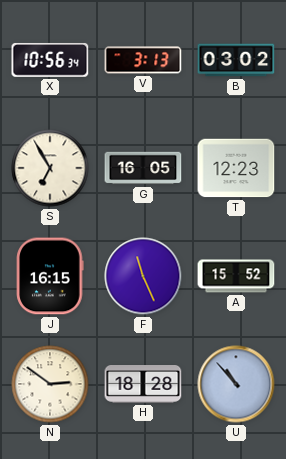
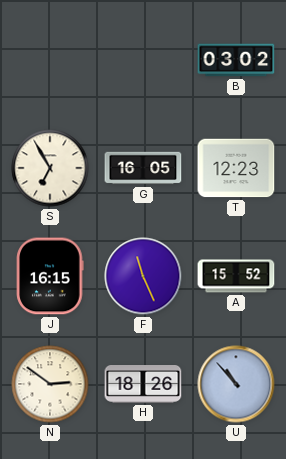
X: 10:56 -> none
V: 3:13 -> none
H: 18:28 -> 18:26
